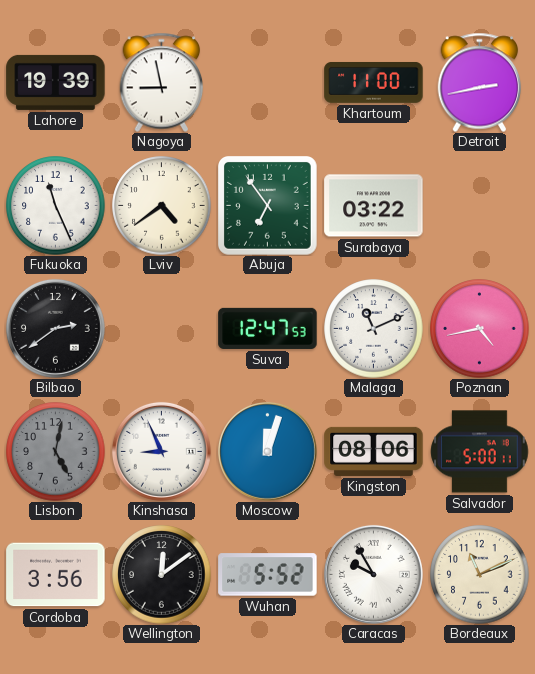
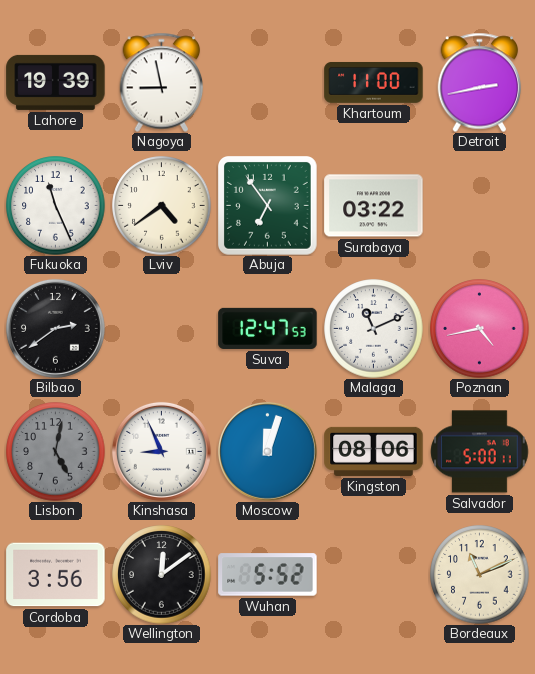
Caracas: 9:55 -> none
